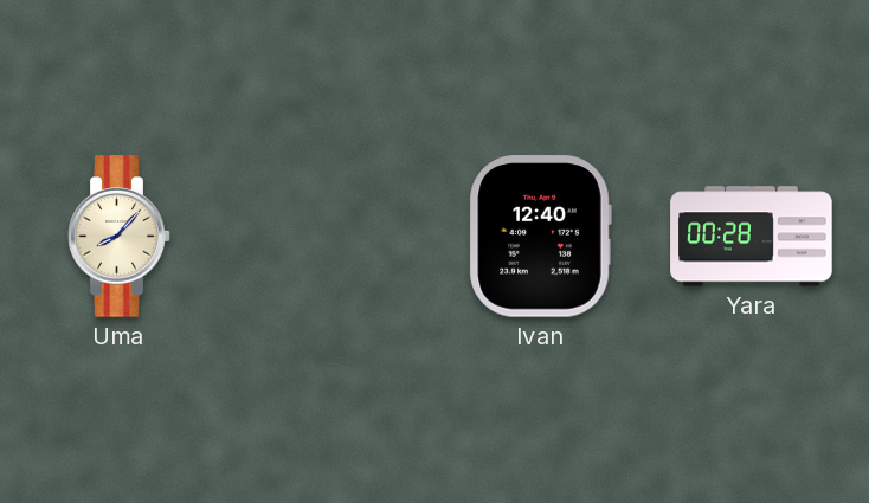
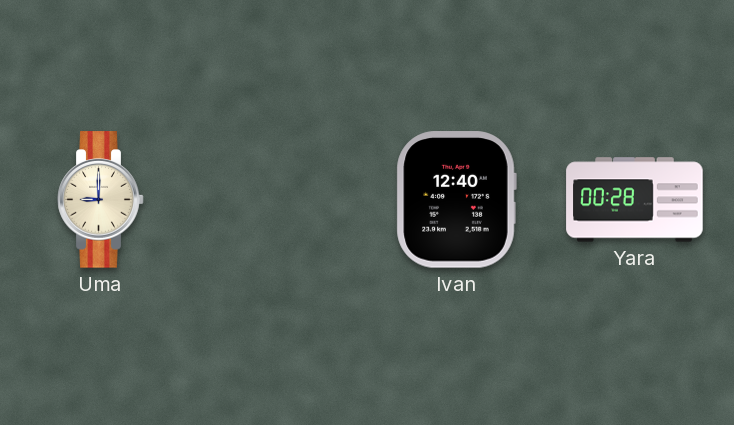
Uma: 8:07 -> 9:00
